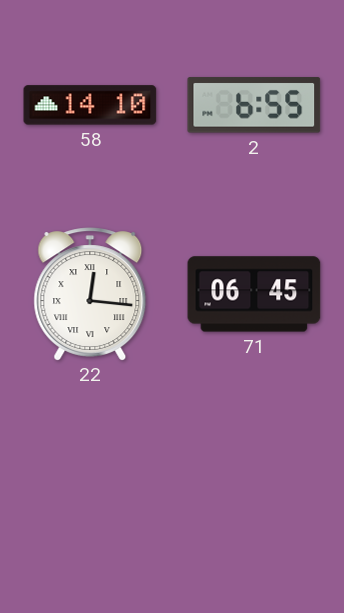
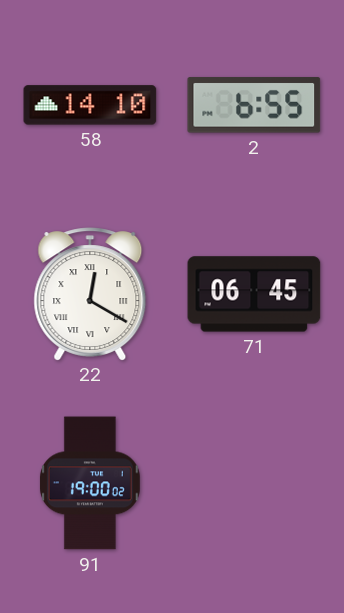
22: 12:16 -> 12:20
91: none -> 19:00
